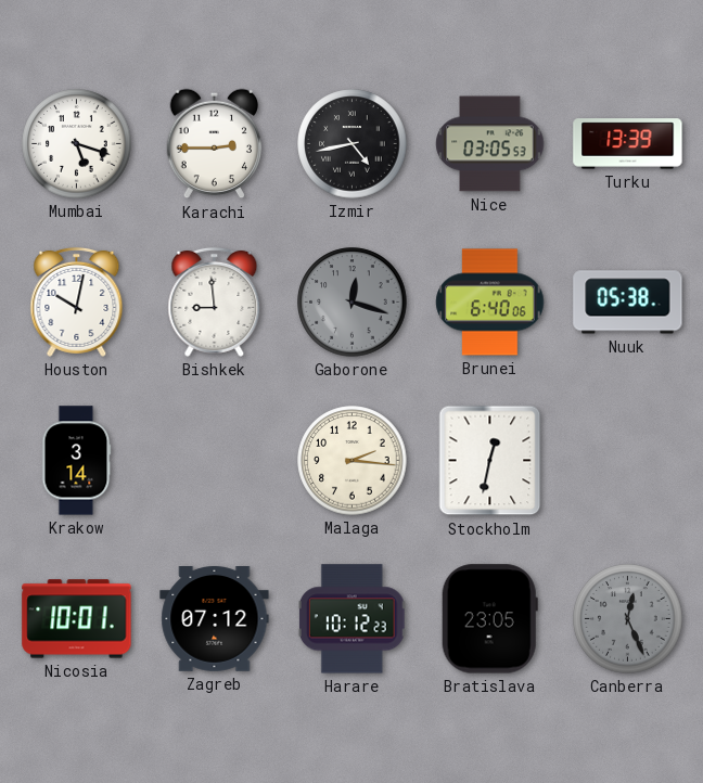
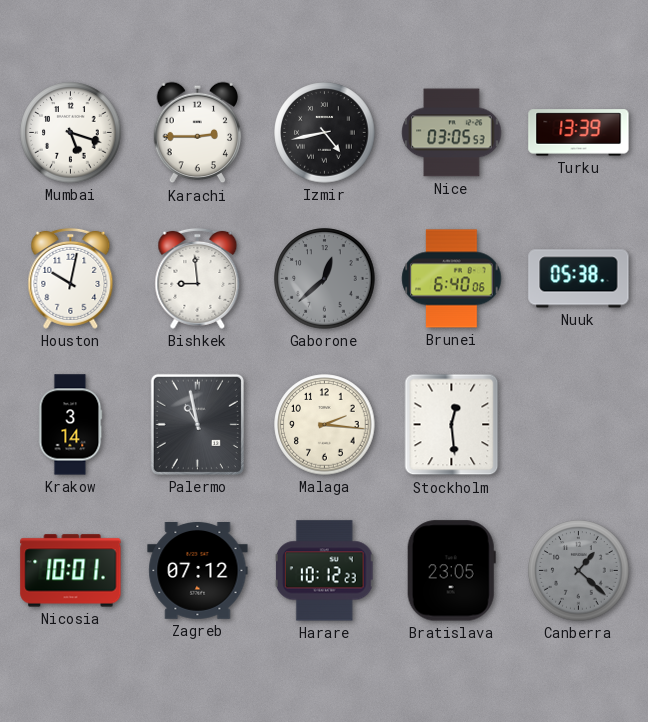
Gaborone: 12:18 -> 12:38
Palermo: none -> 10:58
Stockholm: 12:32 -> 12:29
Canberra: 12:26 -> 1:22
